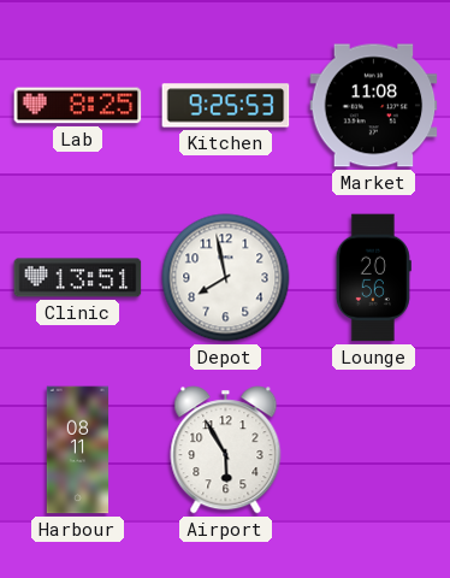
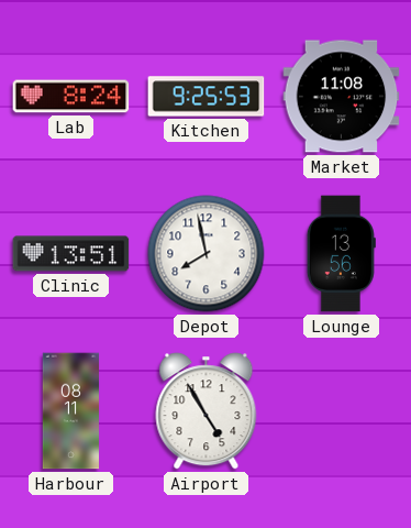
Lab: 8:25 -> 8:24
Lounge: 20:56 -> 13:56
Airport: 5:55 -> 4:55
